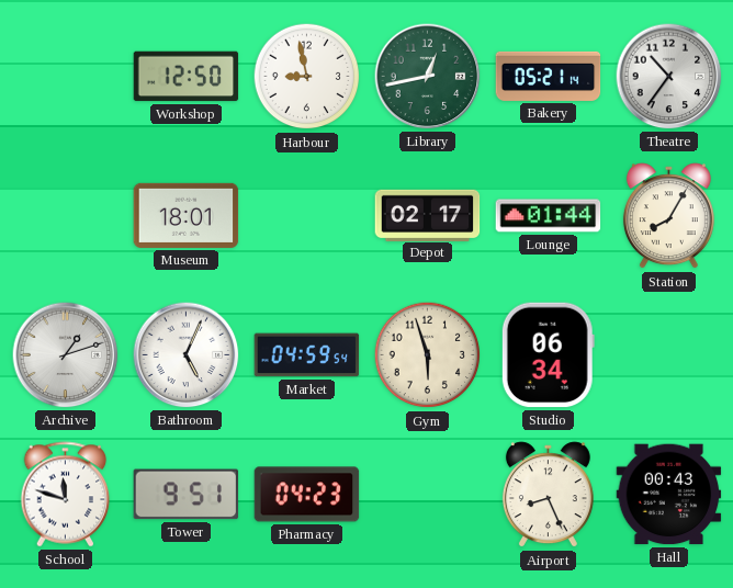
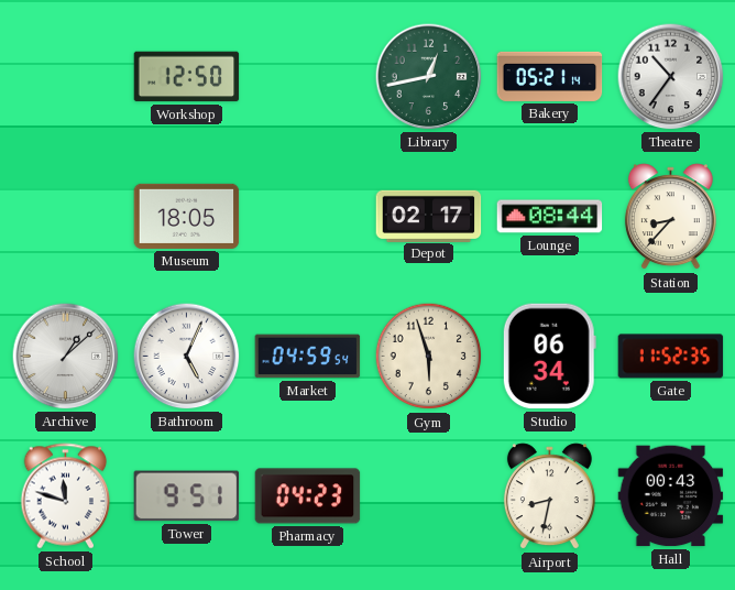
Harbour: 8:58 -> none
Museum: 18:01 -> 18:05
Lounge: 01:44 -> 08:44
Station: 8:05 -> 8:37
Archive: 1:12 -> 1:08
Gate: none -> 11:52
Airport: 8:26 -> 8:32
